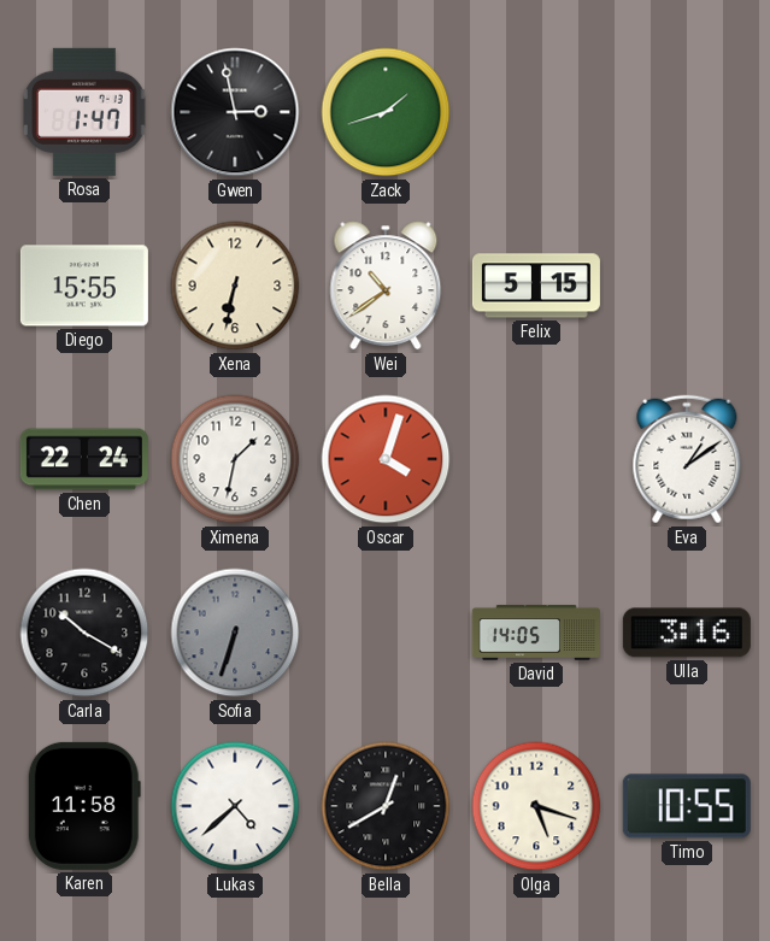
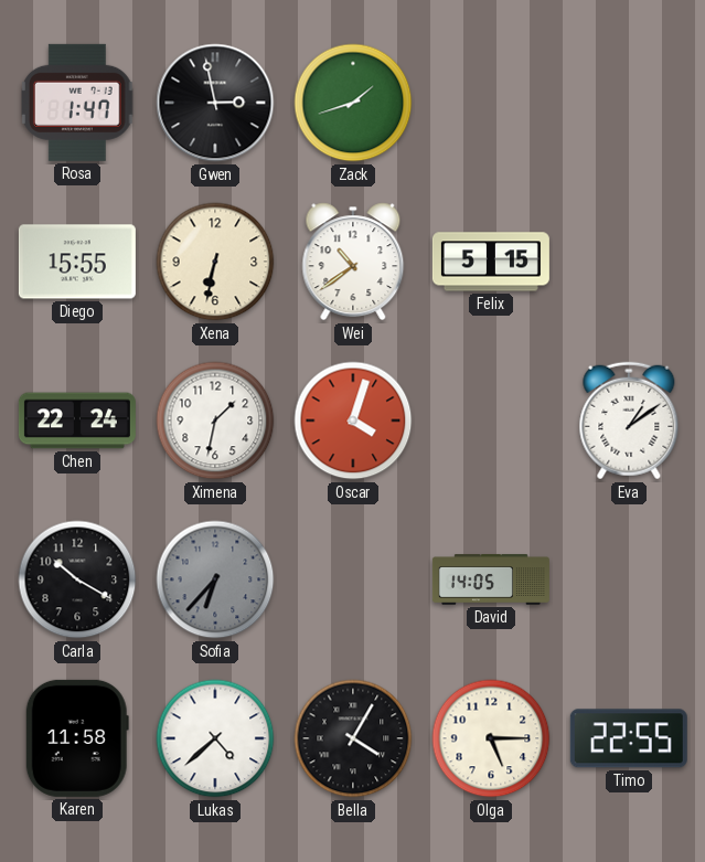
Sofia: 6:33 -> 6:37
Ulla: 3:16 -> none
Bella: 12:40 -> 4:05
Olga: 5:18 -> 5:15
Timo: 10:55 -> 22:55
